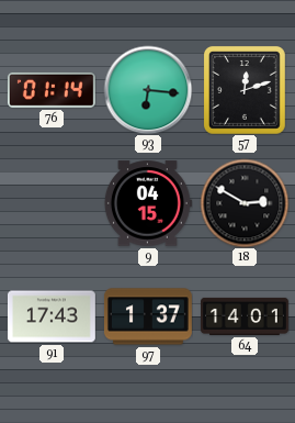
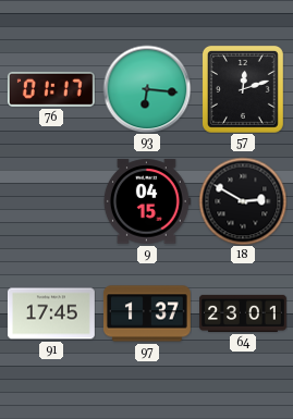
76: 01:14 -> 01:17
91: 17:43 -> 17:45
64: 14:01 -> 23:01
